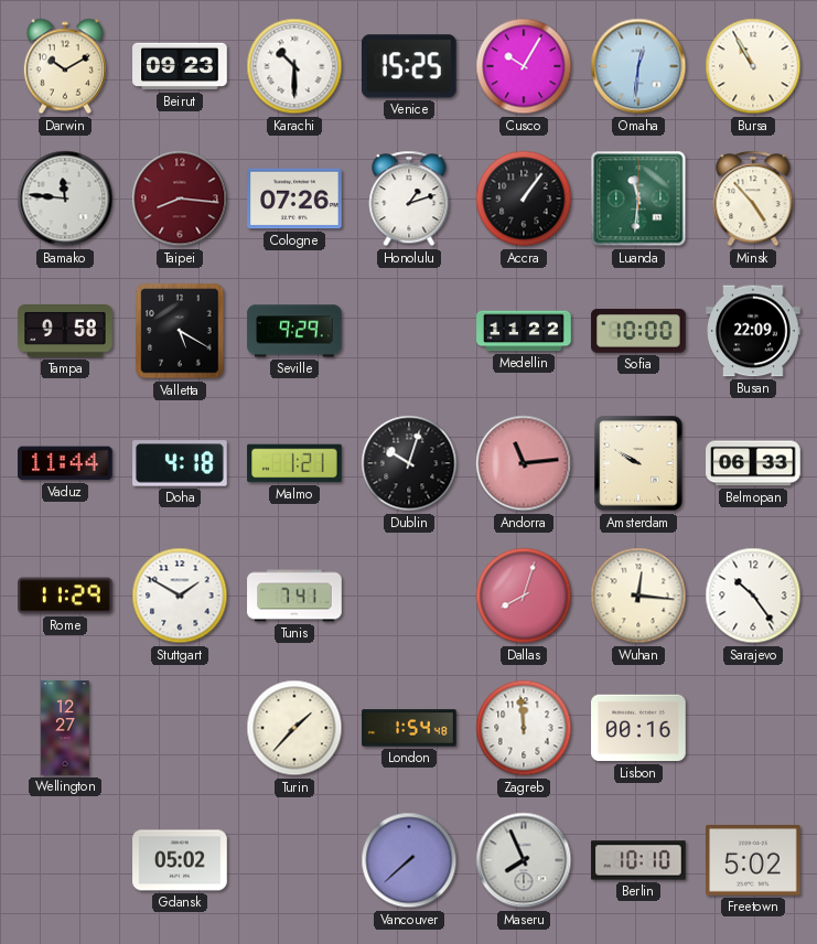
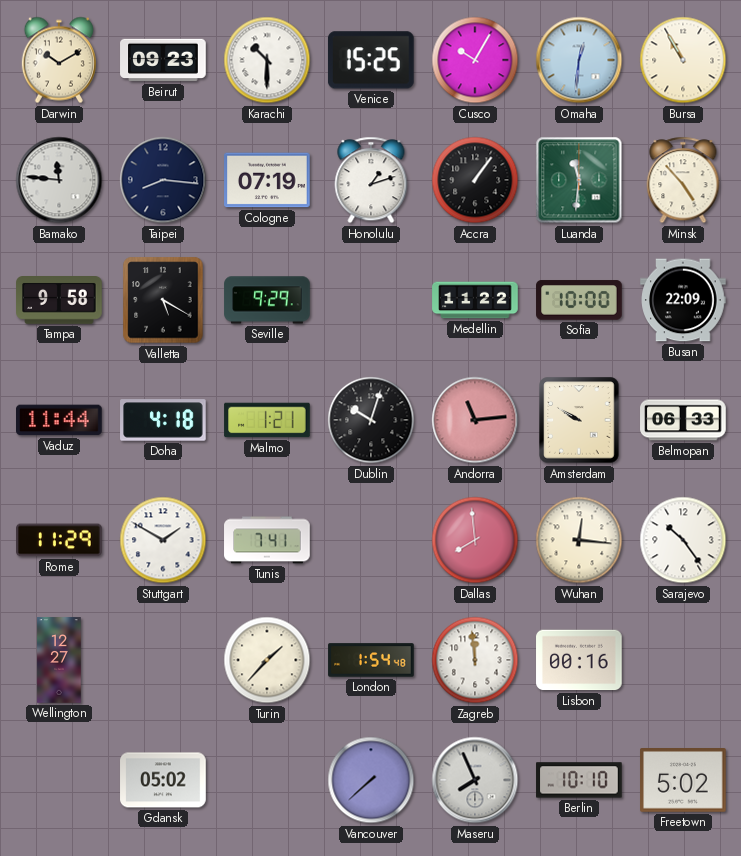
Taipei dial: burgundy -> navy
Cologne: 07:26 -> 07:19
Dallas: 8:03 -> 7:59
